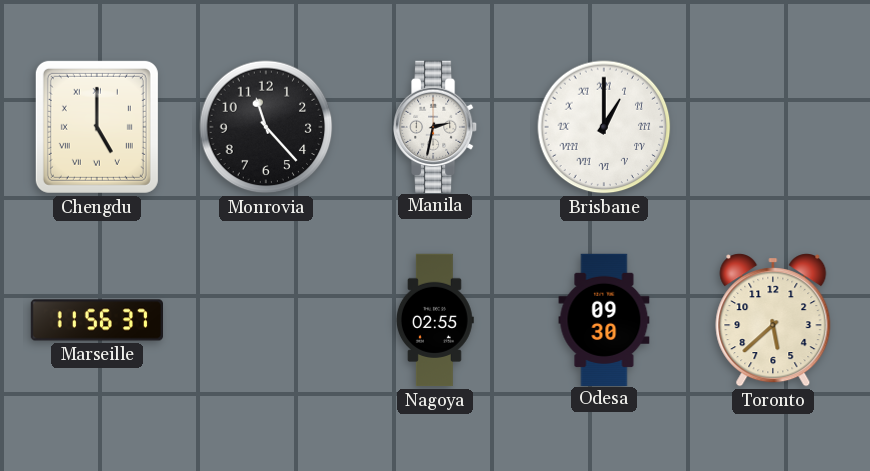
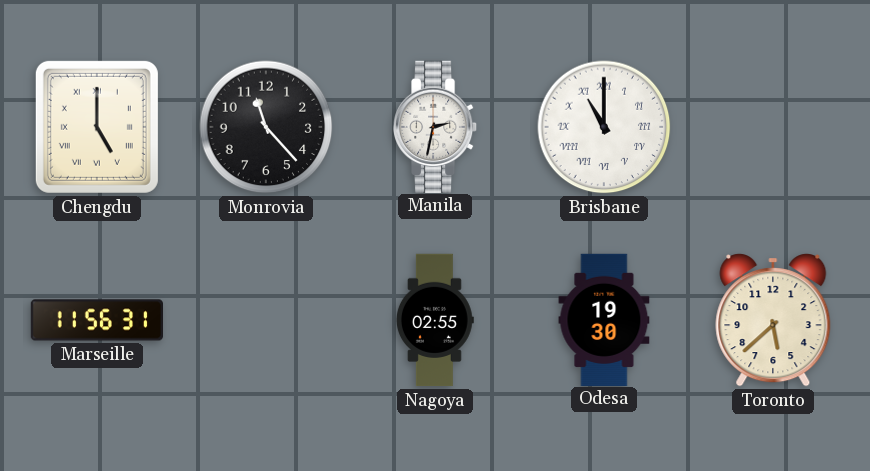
Brisbane: 1:00 -> 11:00
Marseille: 11:56:37 -> 11:56:31
Odesa: 09:30 -> 19:30
